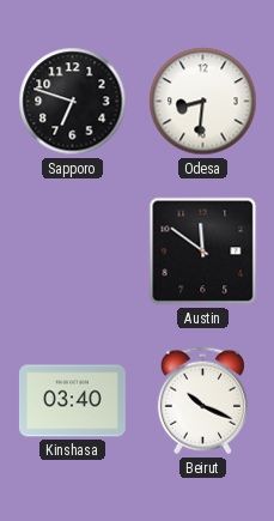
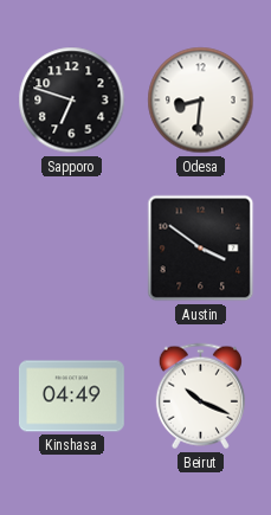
Austin: 11:51 -> 3:51
Kinshasa: 03:40 -> 04:49
